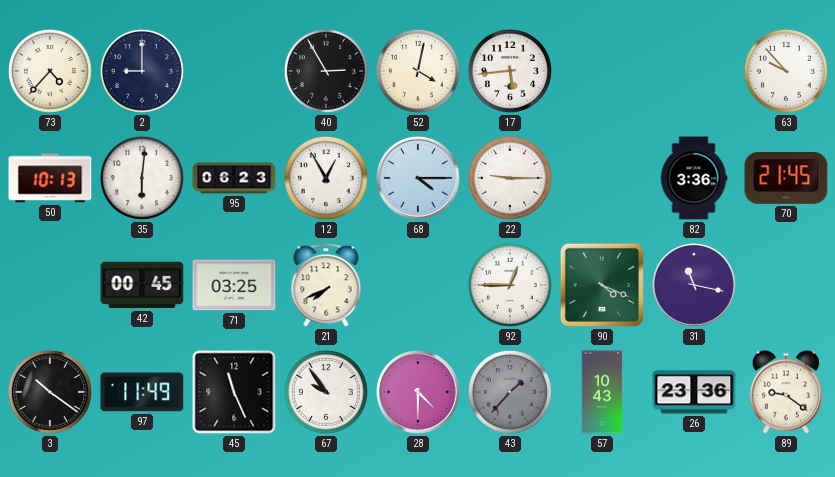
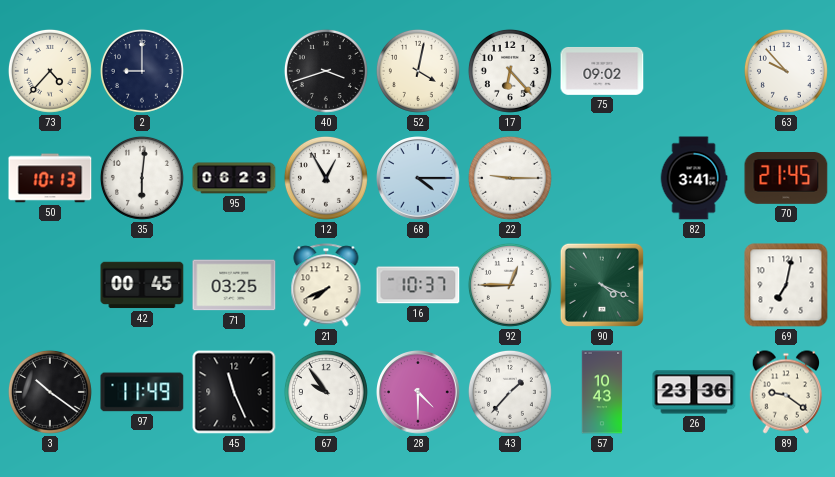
40: 2:55 -> 3:42
17: 5:44 -> 6:23
75: none -> 09:02
82: 3:36 -> 3:41
16: none -> 10:37
31: 11:17 -> none
69: none -> 7:02
43 dial: grey -> white
